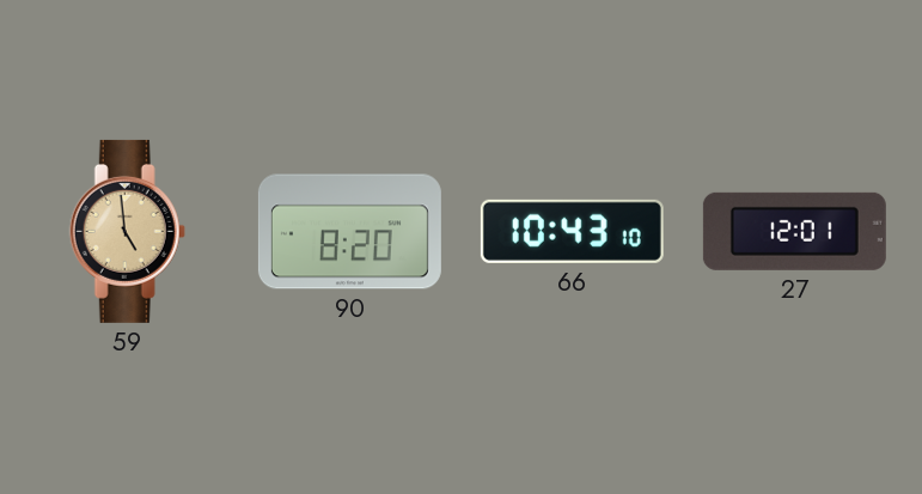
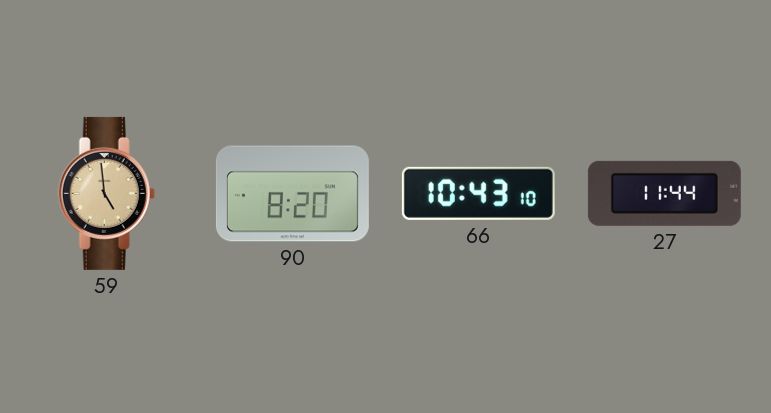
27: 12:01 -> 11:44
